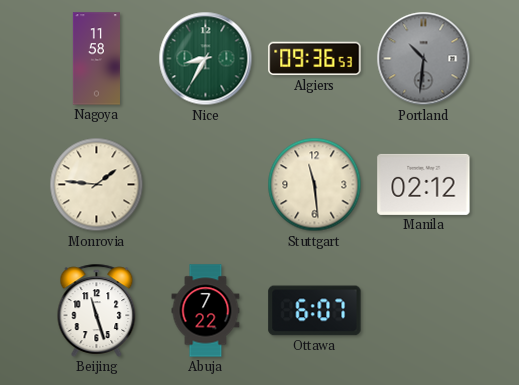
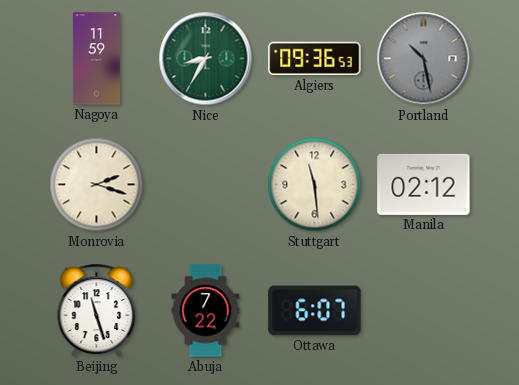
Nagoya: 11:58 -> 11:59
Portland: 10:31 -> 10:28
Monrovia: 1:46 -> 2:18
